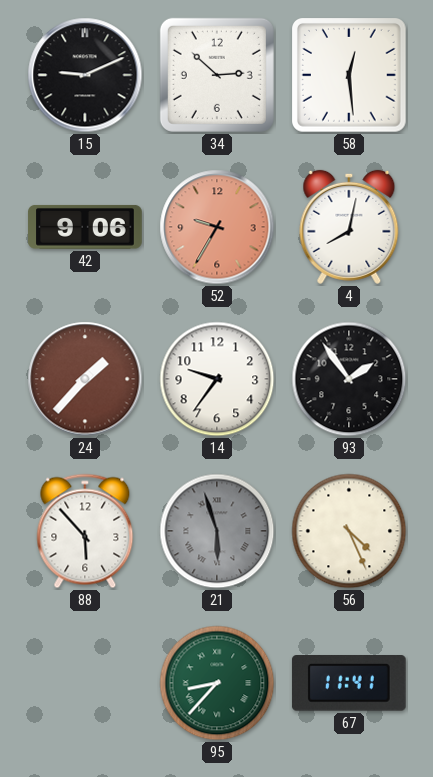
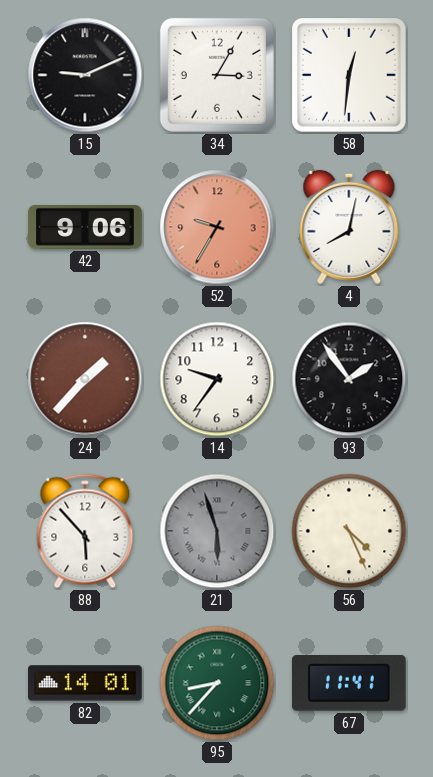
34: 2:52 -> 3:05
58: 12:29 -> 12:31
82: none -> 14:01
